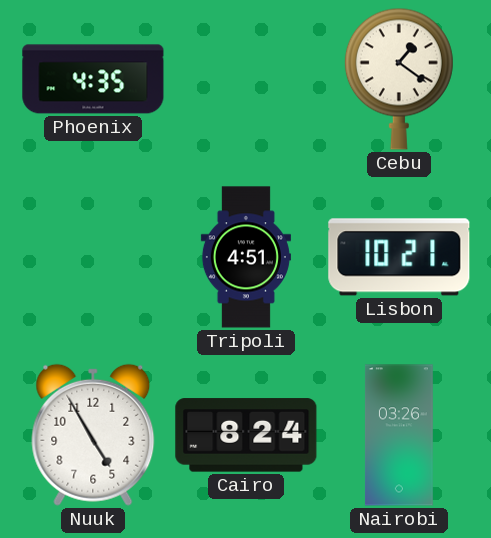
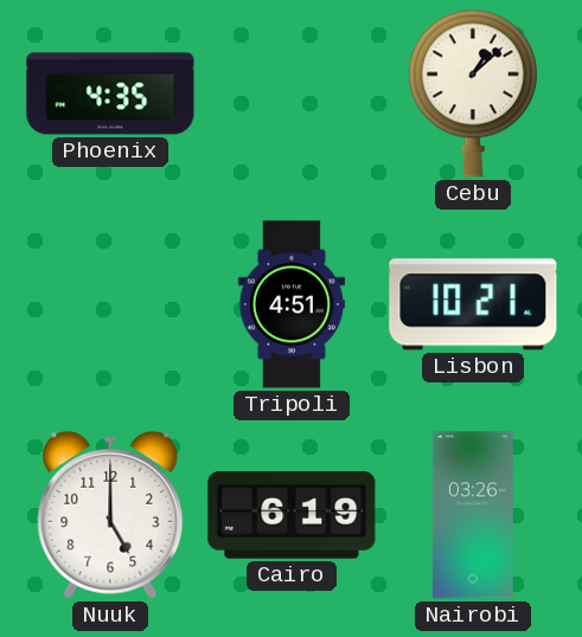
Cebu: 1:21 -> 1:08
Nuuk: 4:55 -> 5:00
Cairo: 8:24 -> 6:19
